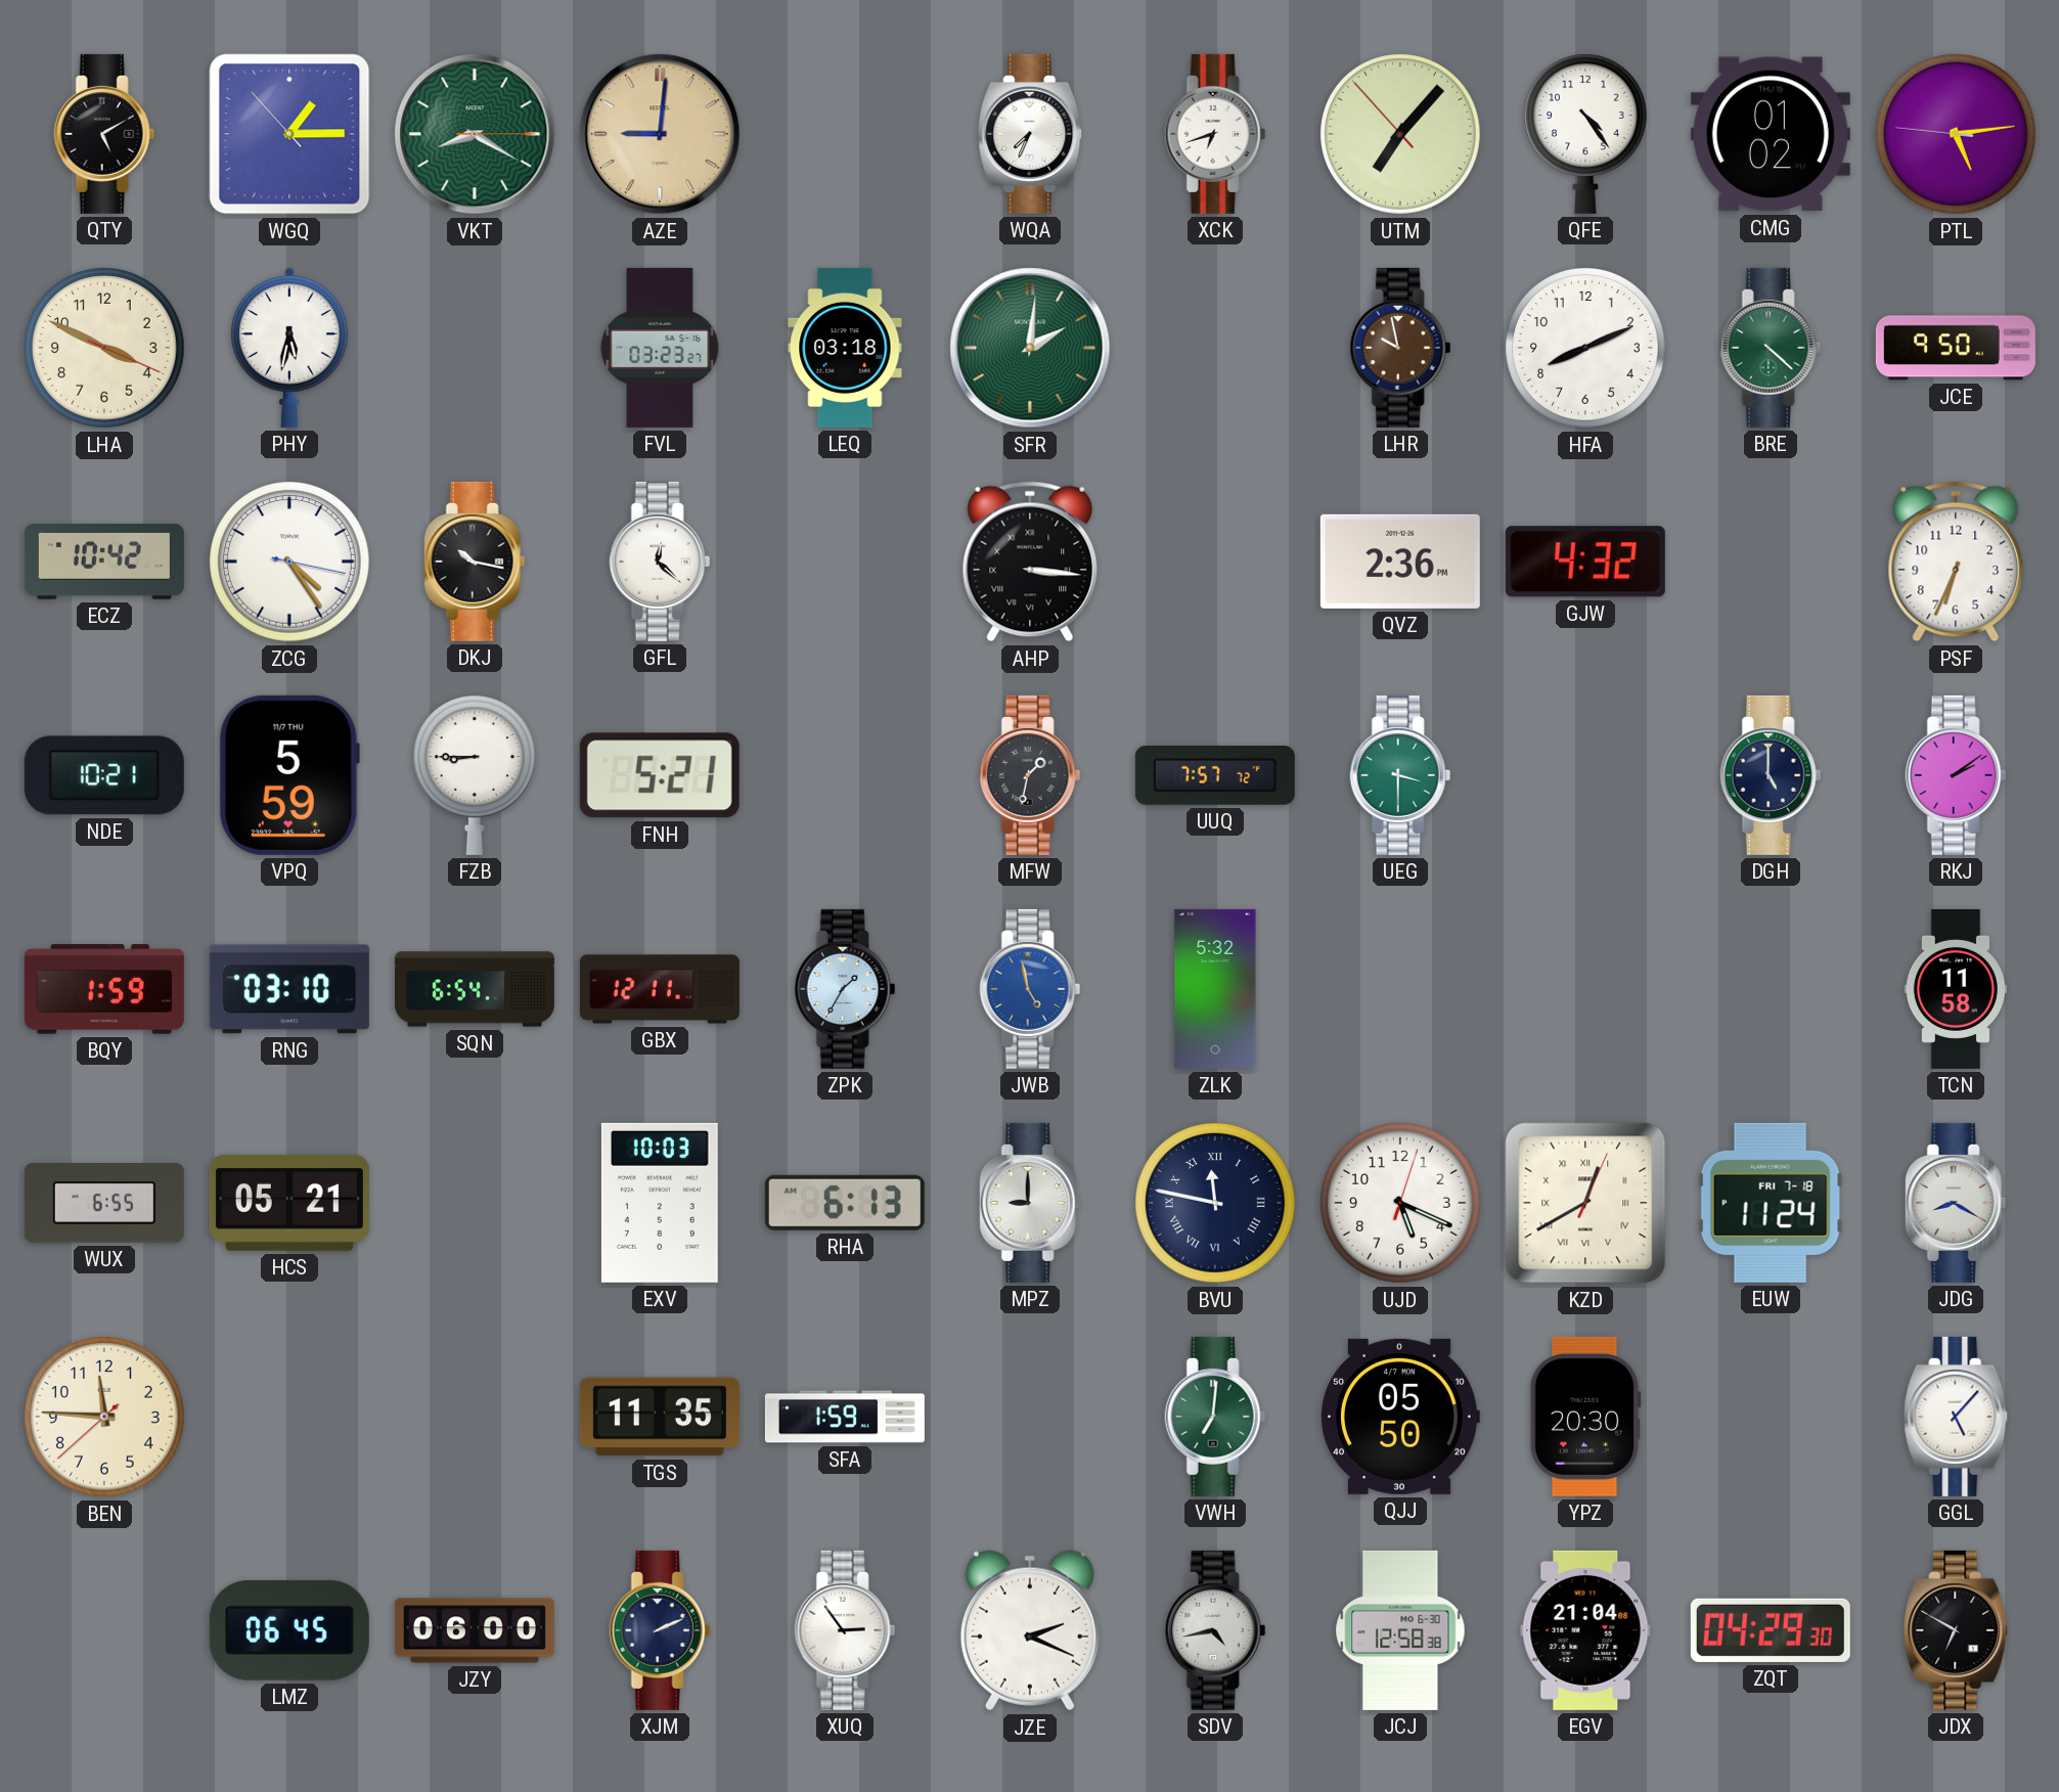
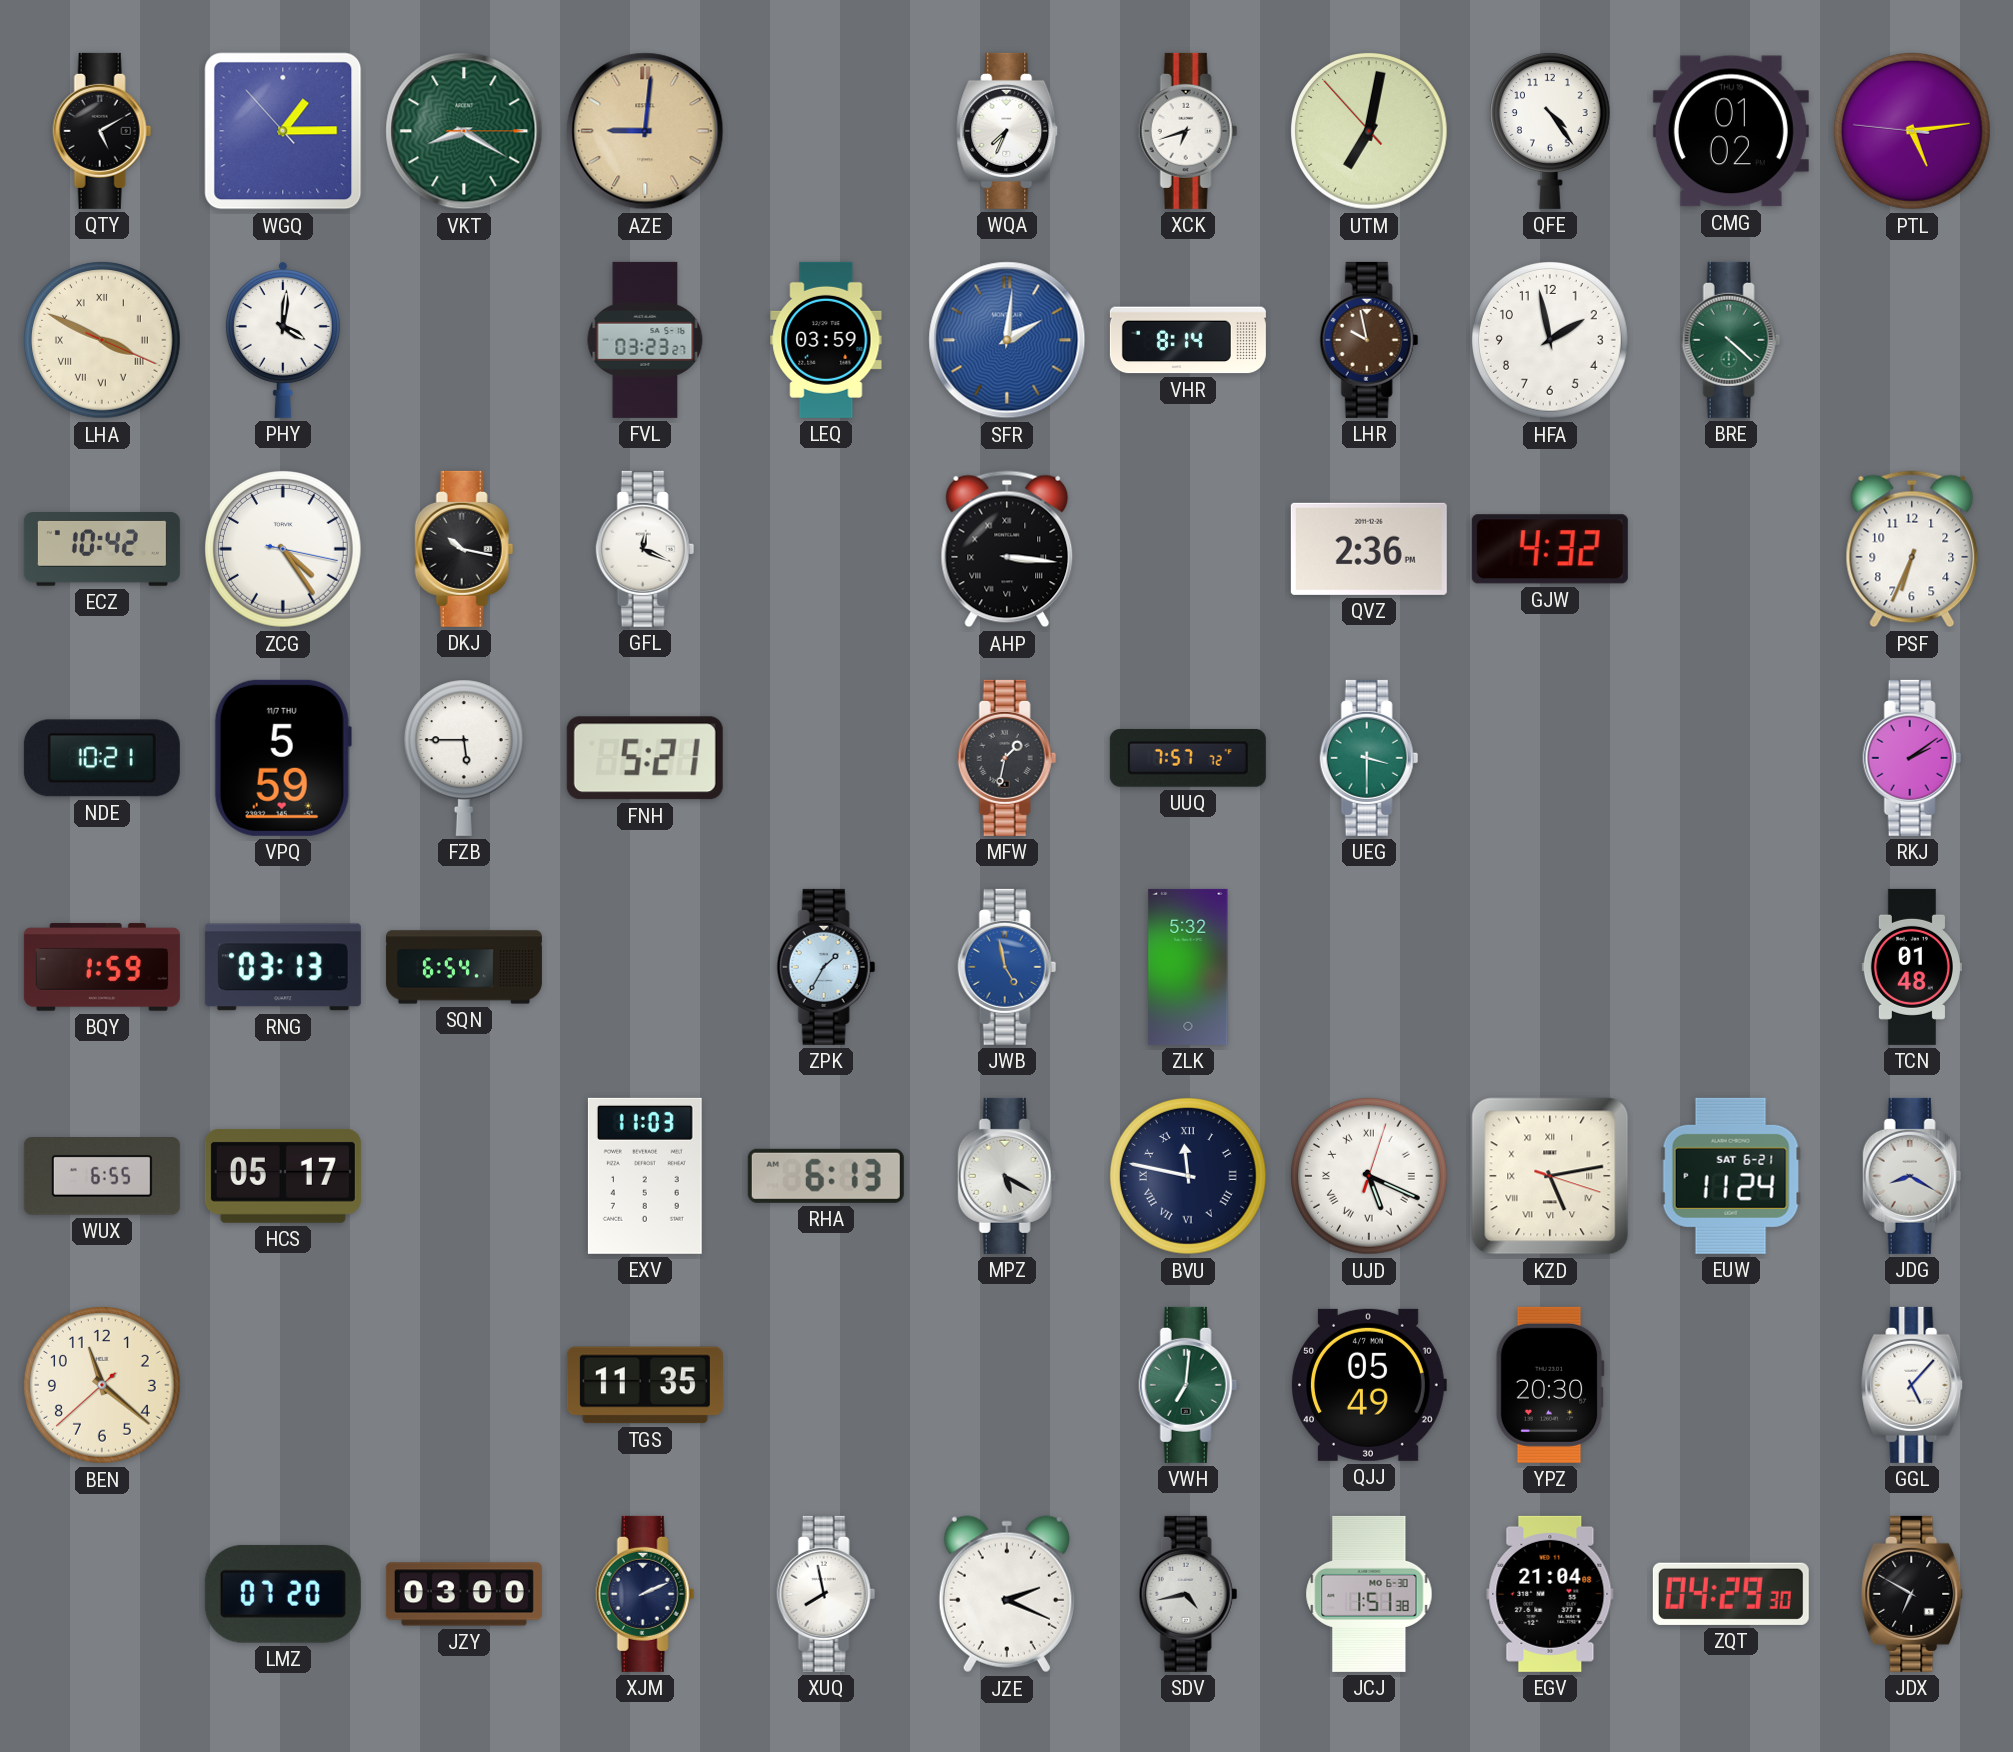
UTM: 7:06 -> 7:01
LHA numerals: Arabic -> Roman
PHY: 5:32 -> 4:01
LEQ: 03:18 -> 03:59
SFR dial: green -> blue
VHR: none -> 8:14
HFA: 8:11 -> 1:58
JCE: 9:50 -> none
GFL: 12:22 -> 12:19
FZB: 8:45 -> 5:45
DGH: 5:00 -> none
RNG: 03:10 -> 03:13
GBX: 12:11 -> none
TCN: 11:58 -> 01:48
HCS: 05:21 -> 05:17
EXV: 10:03 -> 11:03
MPZ: 9:00 -> 5:20
UJD numerals: Arabic -> Roman
KZD: 12:40 -> 5:13
EUW date: FRI 7-18 -> SAT 6-21
BEN: 11:45 -> 11:21
SFA: 1:59 -> none
QJJ: 05:50 -> 05:49
LMZ: 06:45 -> 07:20
JZY: 06:00 -> 03:00
XUQ: 2:54 -> 7:58
JCJ: 12:58 -> 1:51
